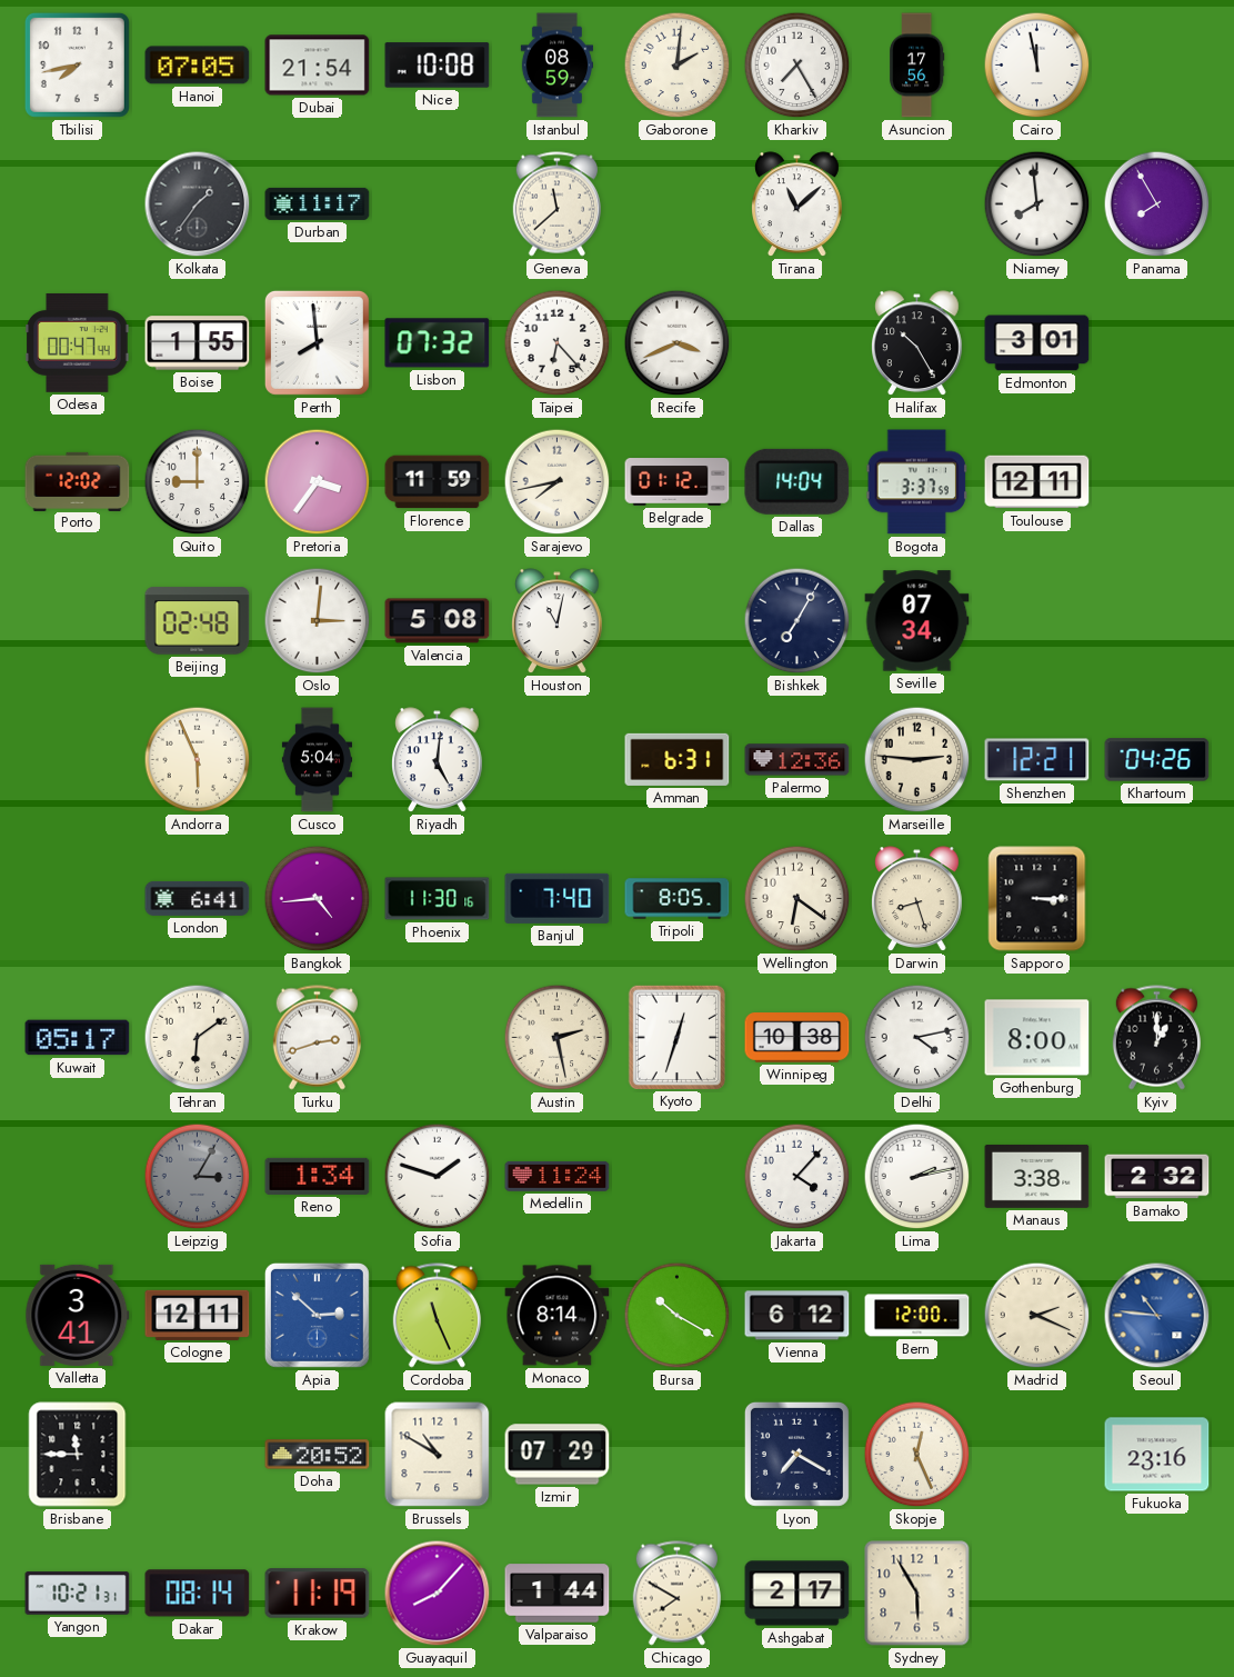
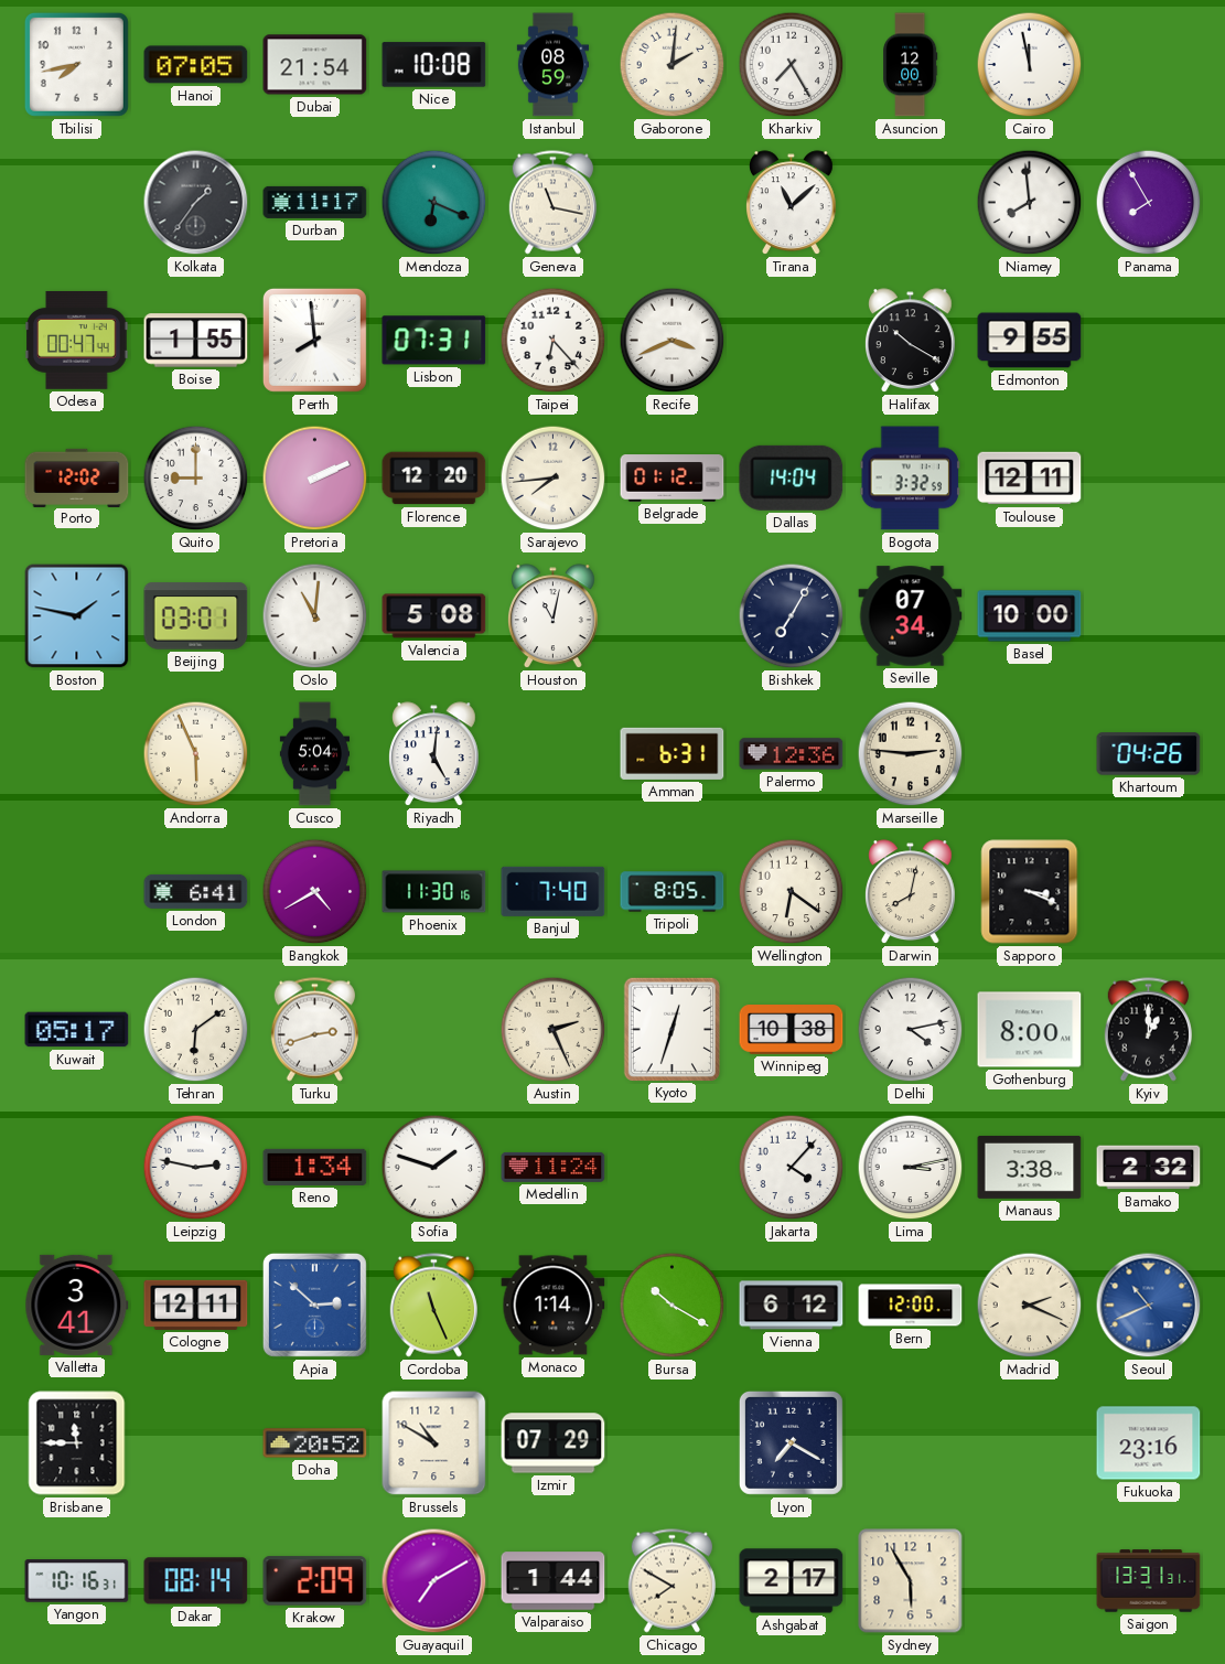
Asuncion: 17:56 -> 12:00
Mendoza: none -> 6:19
Geneva: 11:38 -> 11:17
Lisbon: 07:32 -> 07:31
Halifax: 10:25 -> 10:20
Edmonton: 3:01 -> 9:55
Pretoria: 3:36 -> 2:11
Florence: 11:59 -> 12:20
Sarajevo: 7:43 -> 7:44
Bogota: 3:37 -> 3:32
Boston: none -> 1:47
Beijing: 02:48 -> 03:01
Oslo: 3:01 -> 11:01
Basel: none -> 10:00
Shenzhen: 12:21 -> none
Bangkok: 4:44 -> 4:40
Darwin: 8:27 -> 8:02
Sapporo: 3:15 -> 3:19
Austin: 2:28 -> 2:26
Leipzig: 3:05 -> 2:47
Leipzig dial: grey -> white
Lima: 2:13 -> 3:13
Monaco: 8:14 -> 1:14
Seoul: 10:46 -> 10:41
Skopje: 12:26 -> none
Yangon: 10:21 -> 10:16
Krakow: 11:19 -> 2:09
Guayaquil: 8:07 -> 7:10
Saigon: none -> 13:31
